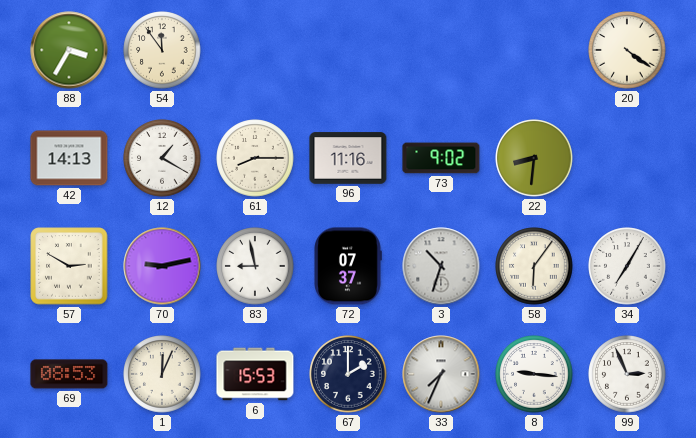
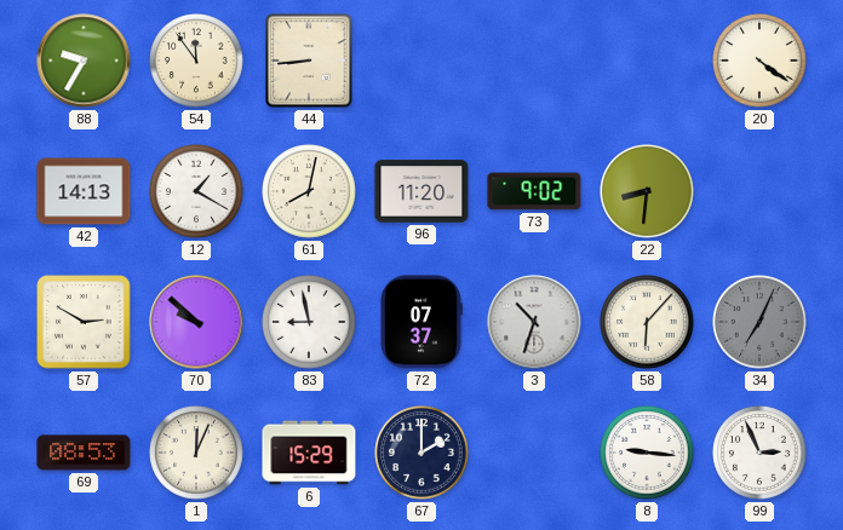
88: 3:35 -> 9:35
44: none -> 8:44
61: 8:15 -> 8:02
96: 11:16 -> 11:20
70: 9:13 -> 9:52
58: 6:06 -> 6:07
34: 7:05 -> 7:04
34 dial: white -> grey
6: 15:53 -> 15:29
33: 7:34 -> none
